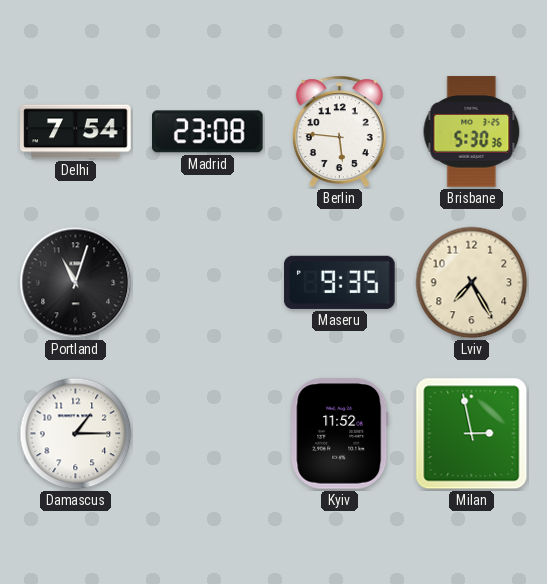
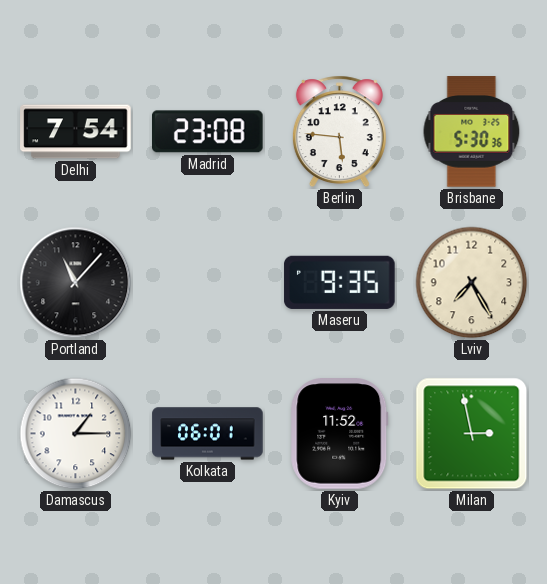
Portland: 11:03 -> 11:07
Kolkata: none -> 06:01
